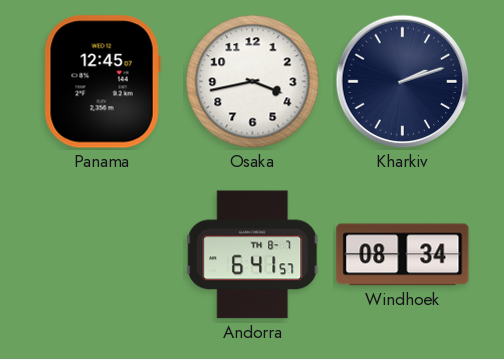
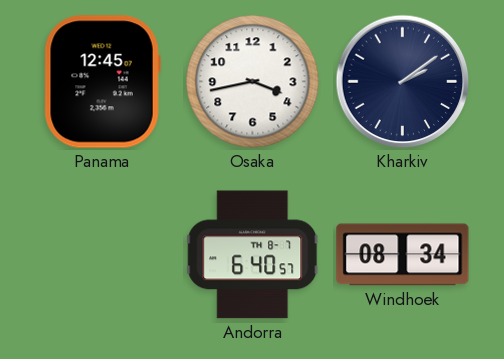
Kharkiv: 2:12 -> 2:09
Andorra: 6:41 -> 6:40
